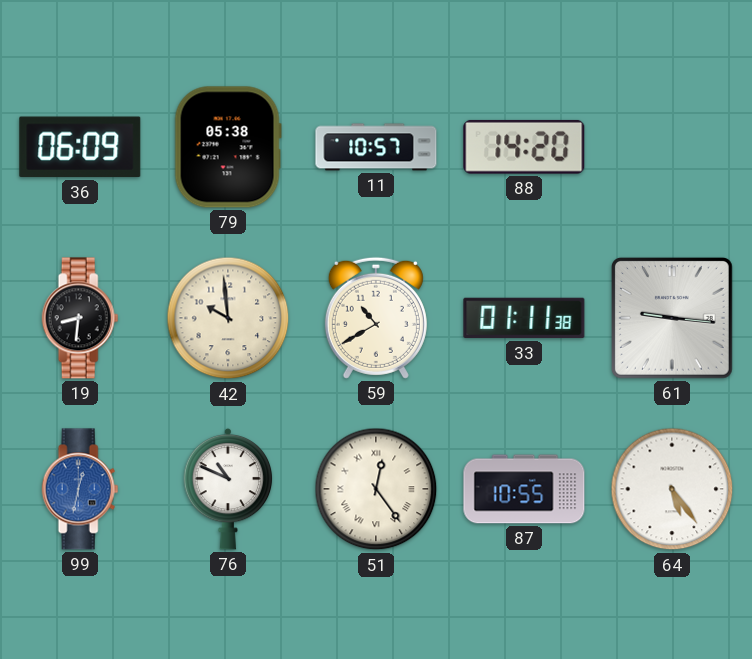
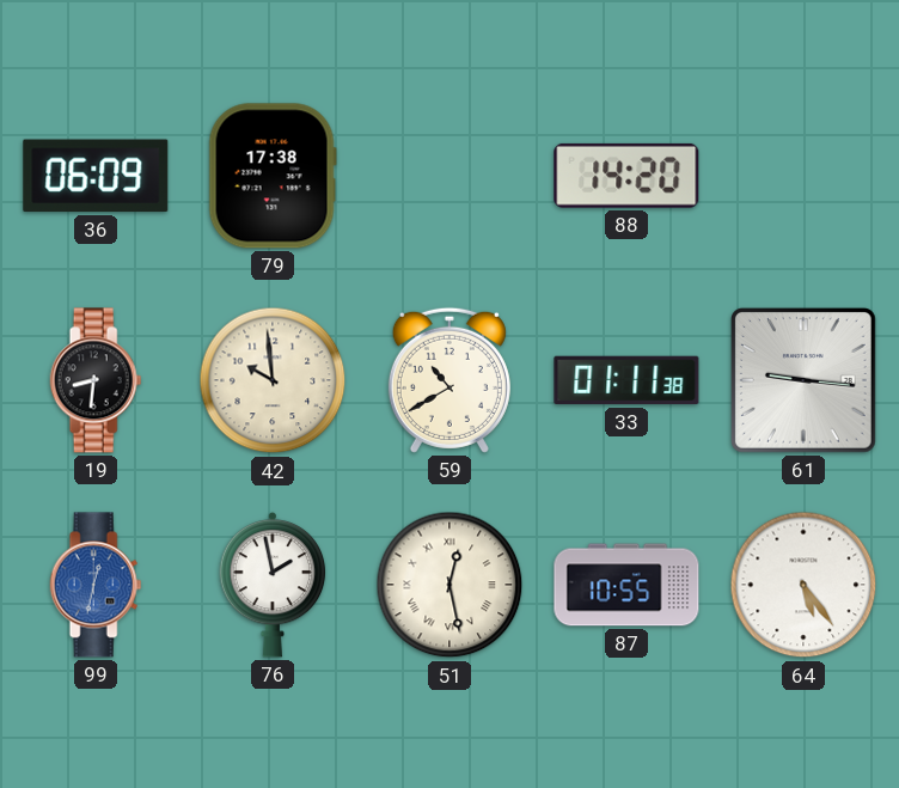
79: 05:38 -> 17:38
11: 10:57 -> none
76: 10:49 -> 1:58
51: 12:24 -> 12:28
